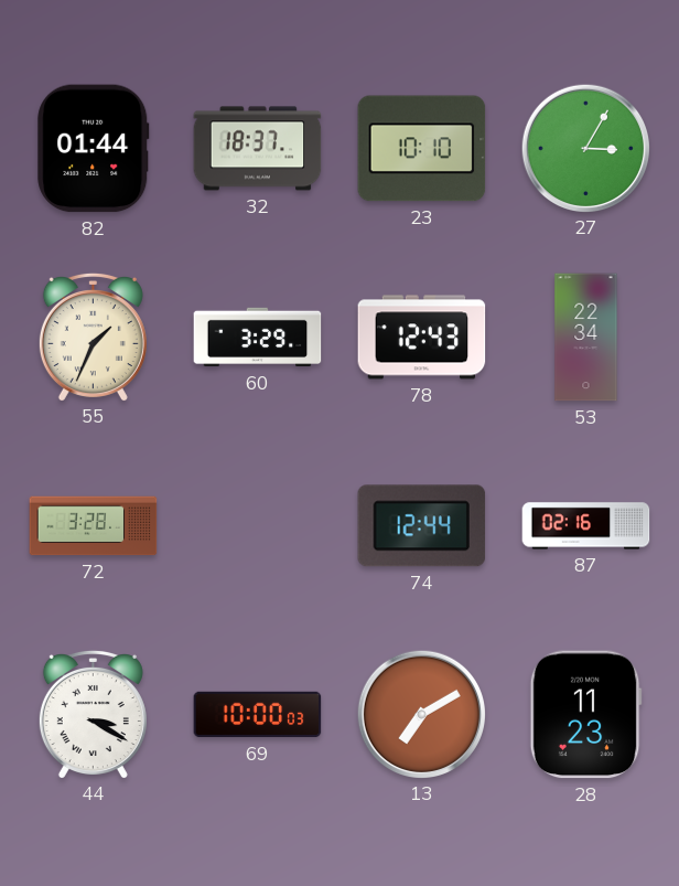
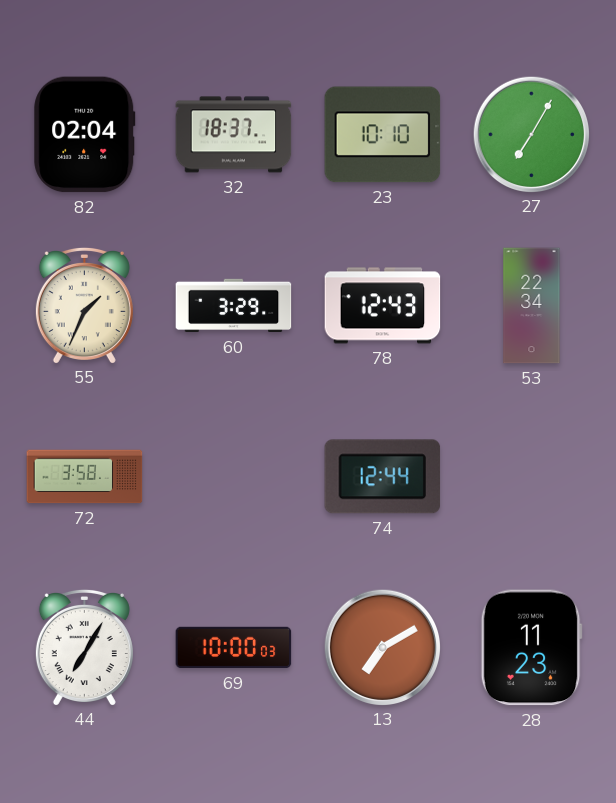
82: 01:44 -> 02:04
27: 3:05 -> 7:05
72: 3:28 -> 3:58
87: 02:16 -> none
44: 3:20 -> 7:05
